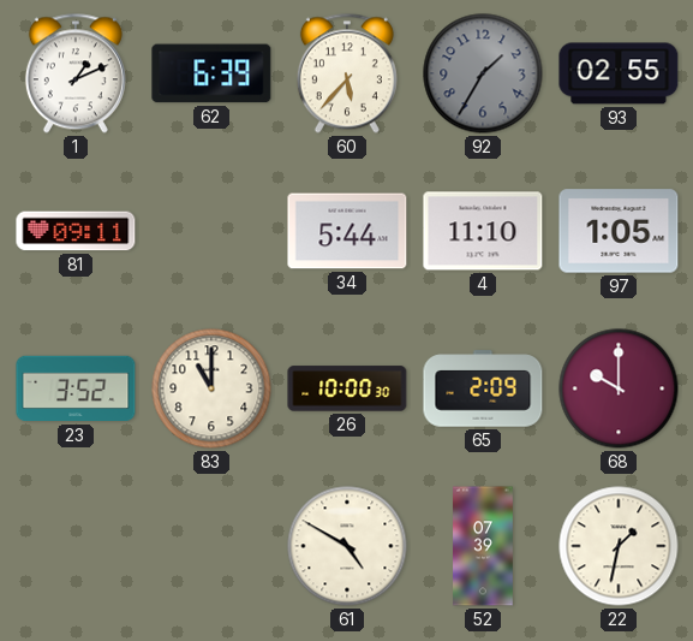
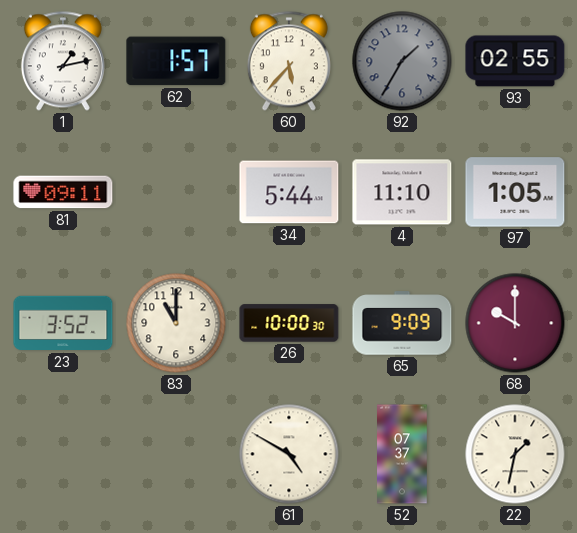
1: 1:11 -> 1:13
62: 6:39 -> 1:57
65: 2:09 -> 9:09
52: 07:39 -> 07:37
